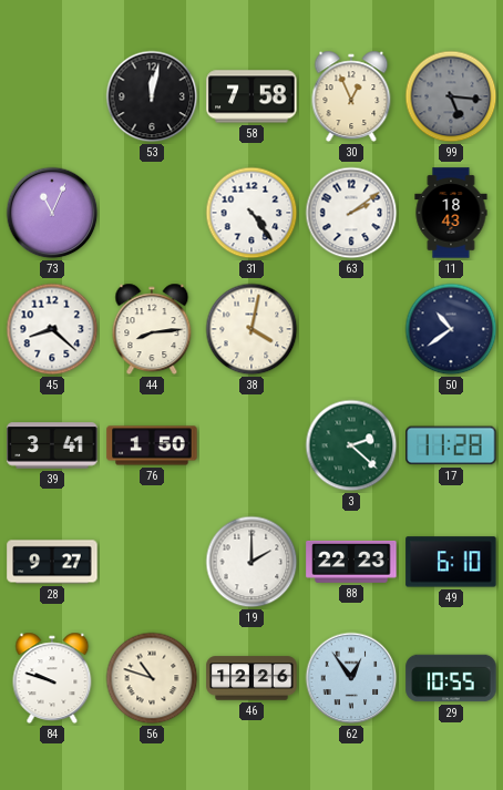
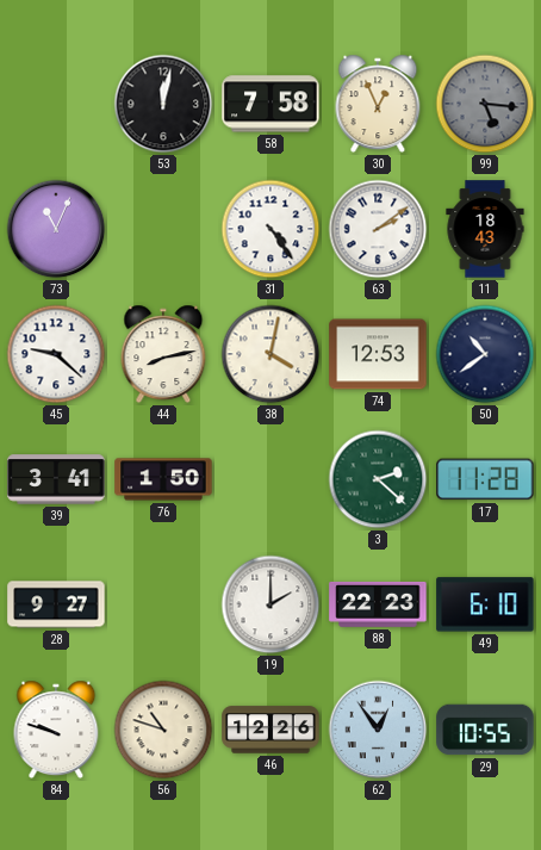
45: 8:22 -> 9:22
44: 8:14 -> 8:13
74: none -> 12:53
